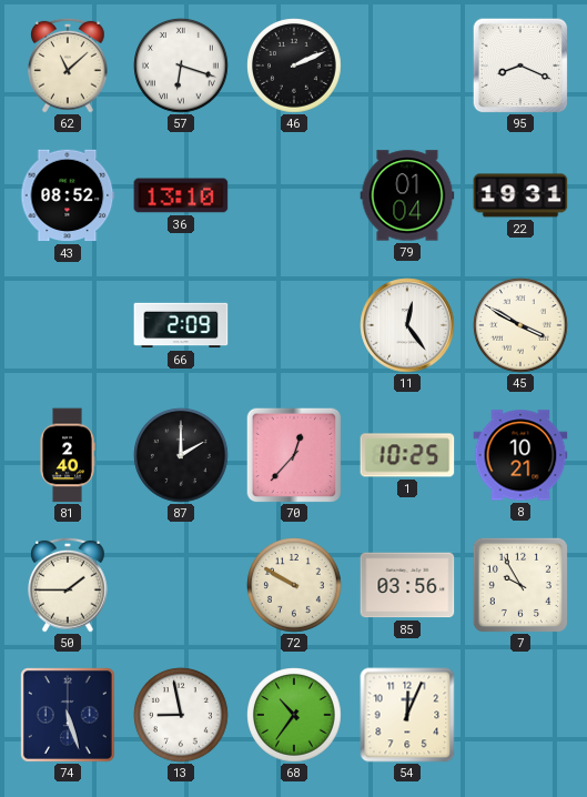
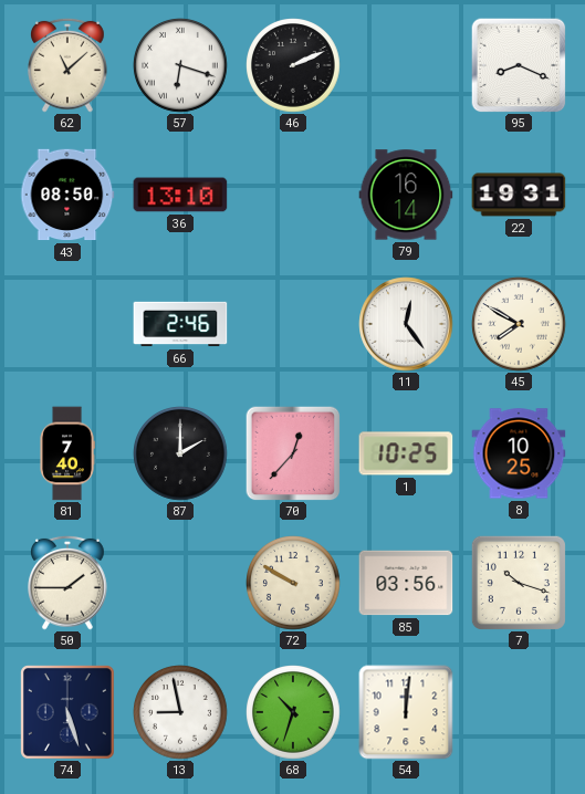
43: 08:52 -> 08:50
79: 01:04 -> 16:14
66: 2:09 -> 2:46
45: 3:50 -> 7:50
81: 2:40 -> 7:40
8: 10:21 -> 10:25
7: 9:55 -> 10:18
68: 10:36 -> 10:33
54: 12:04 -> 12:01
